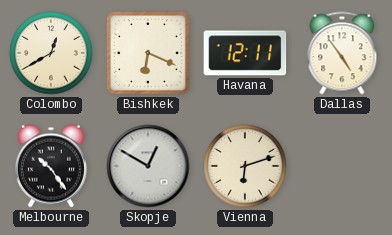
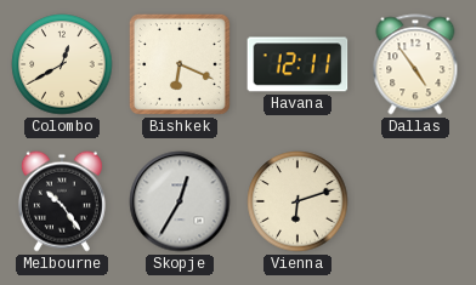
Skopje: 12:50 -> 12:35
